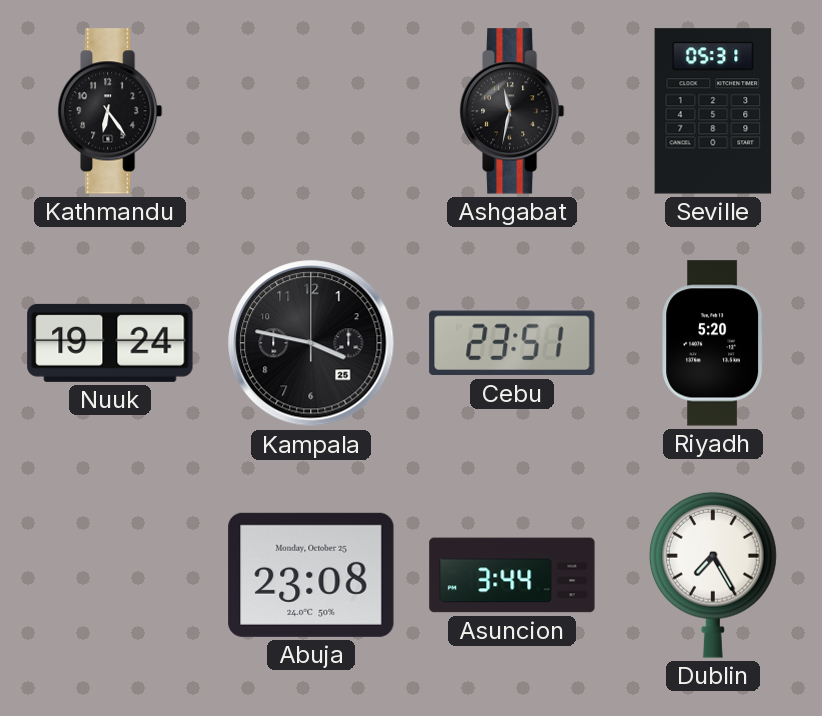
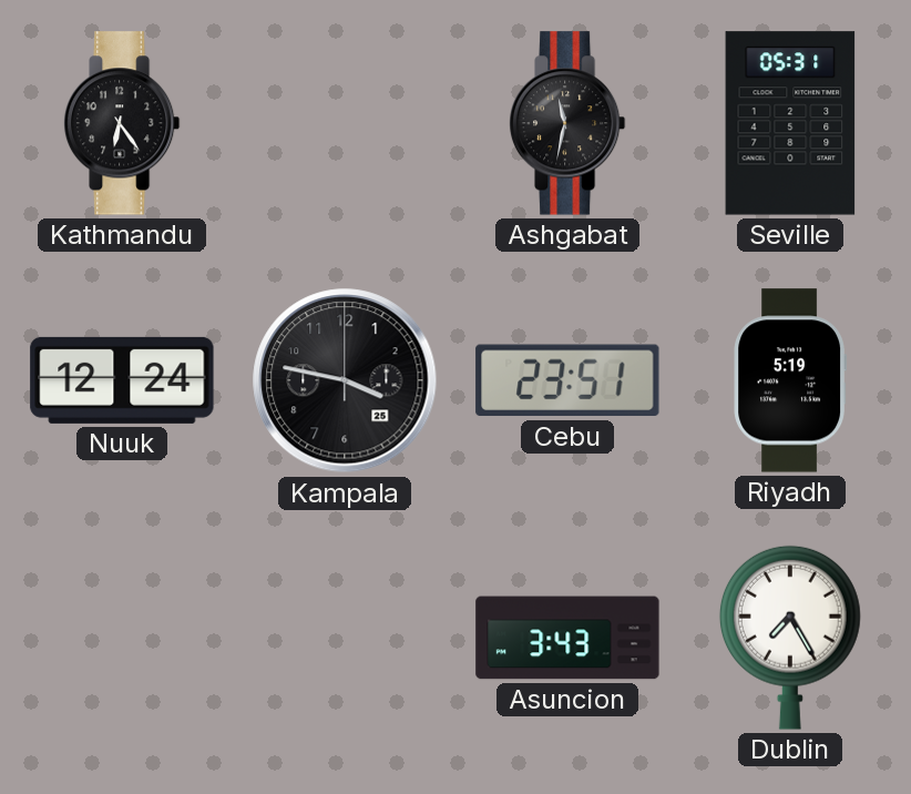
Nuuk: 19:24 -> 12:24
Riyadh: 5:20 -> 5:19
Abuja: 23:08 -> none
Asuncion: 3:44 -> 3:43
